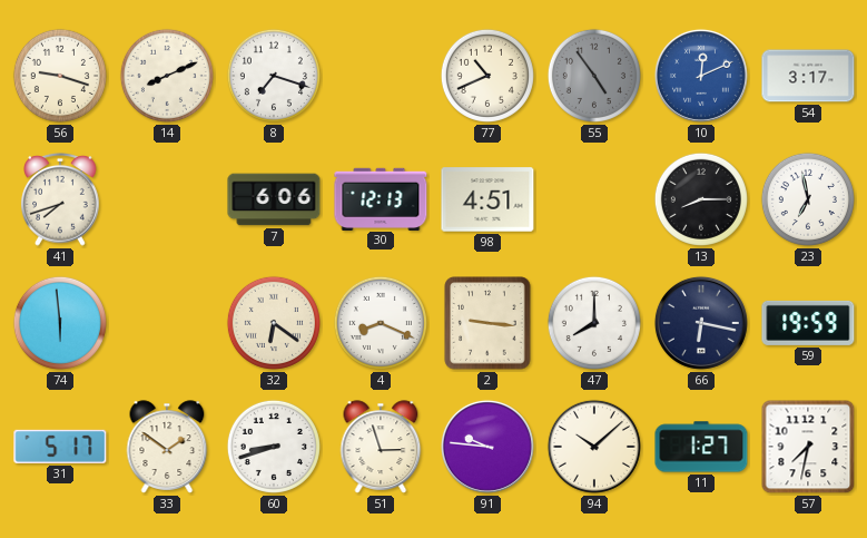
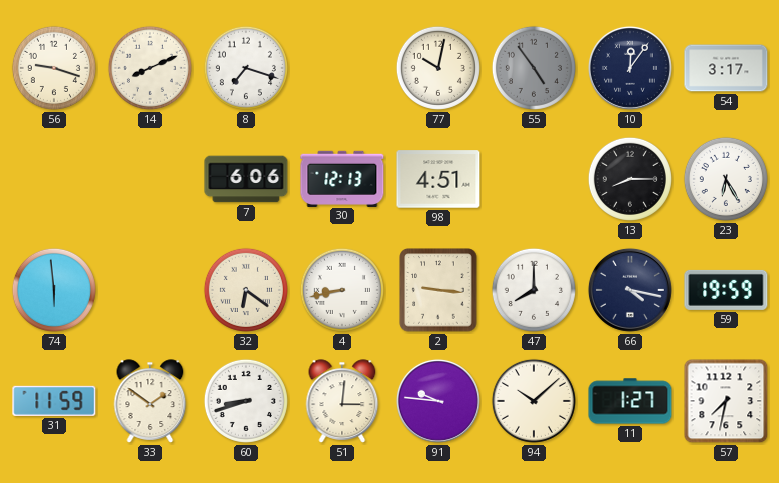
77: 10:41 -> 10:02
10: 12:11 -> 12:06
10 dial: blue -> navy
41: 7:42 -> none
23: 6:58 -> 6:25
4: 8:19 -> 8:43
66: 6:17 -> 4:17
31: 5:17 -> 11:59
51: 2:57 -> 3:01
